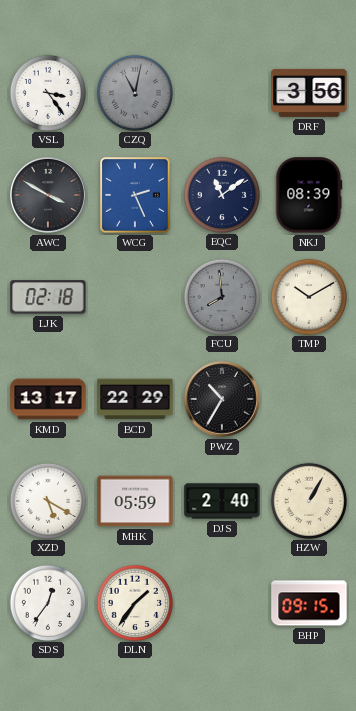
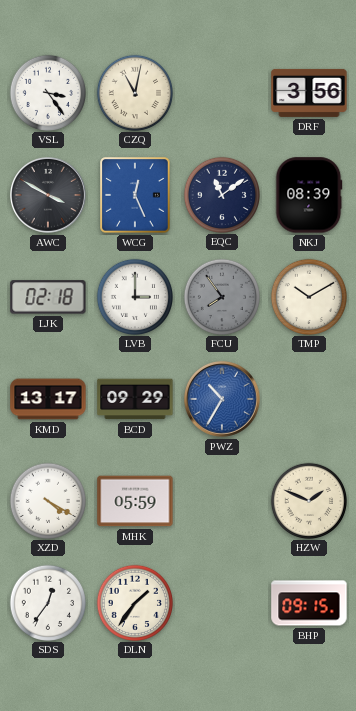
CZQ dial: grey -> cream
WCG: 2:26 -> 12:26
LVB: none -> 3:00
FCU: 7:59 -> 7:54
BCD: 22:29 -> 09:29
PWZ dial: black -> blue
XZD: 5:20 -> 4:20
DJS: 2:40 -> none
HZW: 1:05 -> 1:49
